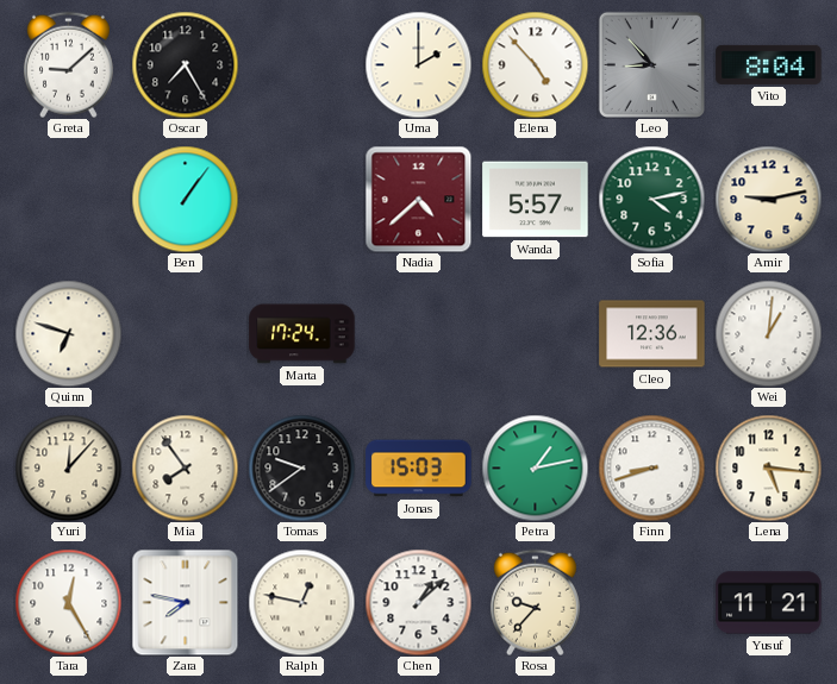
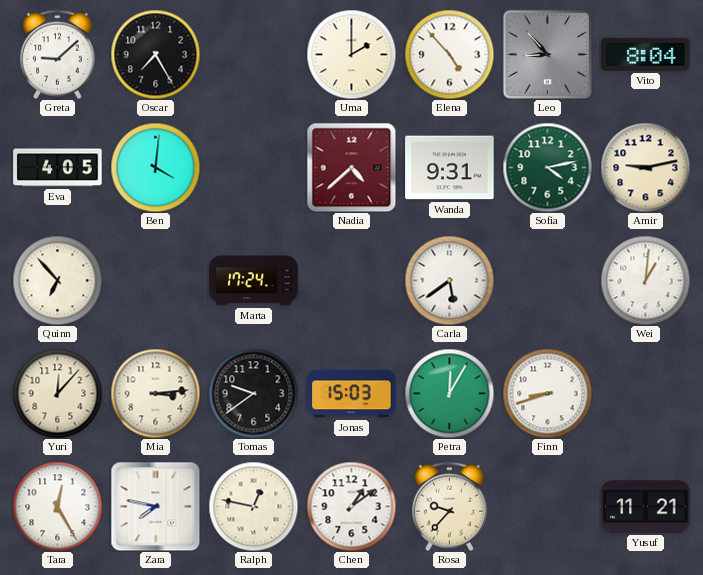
Eva: none -> 4:05
Ben: 1:06 -> 4:01
Wanda: 5:57 -> 9:31
Quinn: 6:48 -> 6:53
Carla: none -> 5:39
Cleo: 12:36 -> none
Mia: 7:54 -> 3:14
Petra: 1:13 -> 12:05
Lena: 5:16 -> none
Chen: 1:08 -> 1:09
